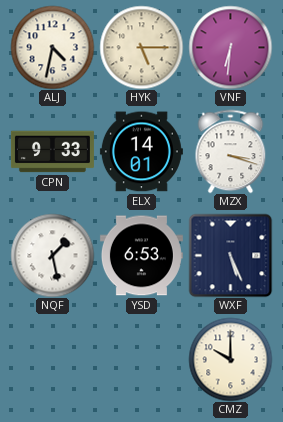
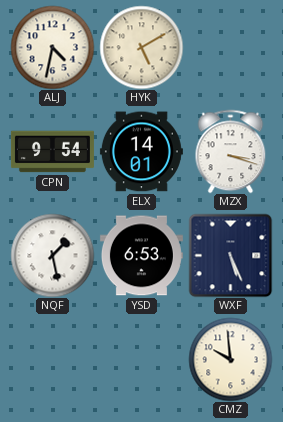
HYK: 5:15 -> 5:10
VNF: 6:31 -> none
CPN: 9:33 -> 9:54
CMZ: 10:00 -> 9:59
